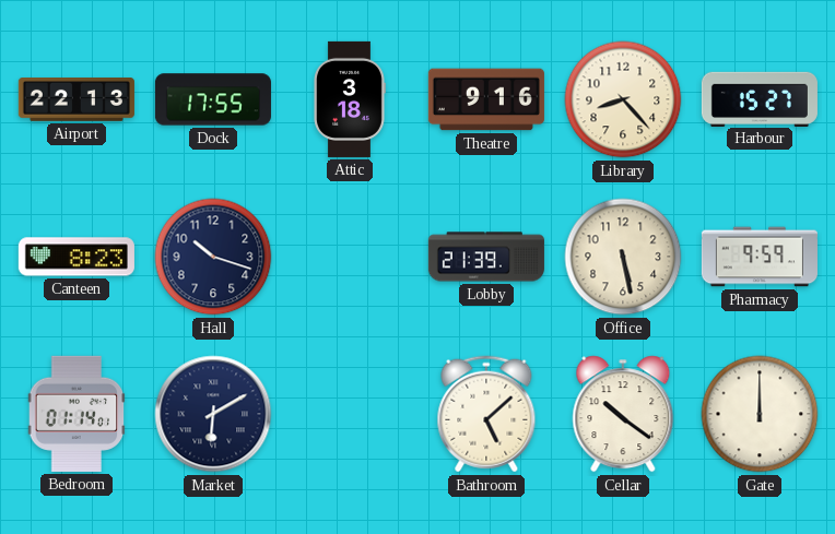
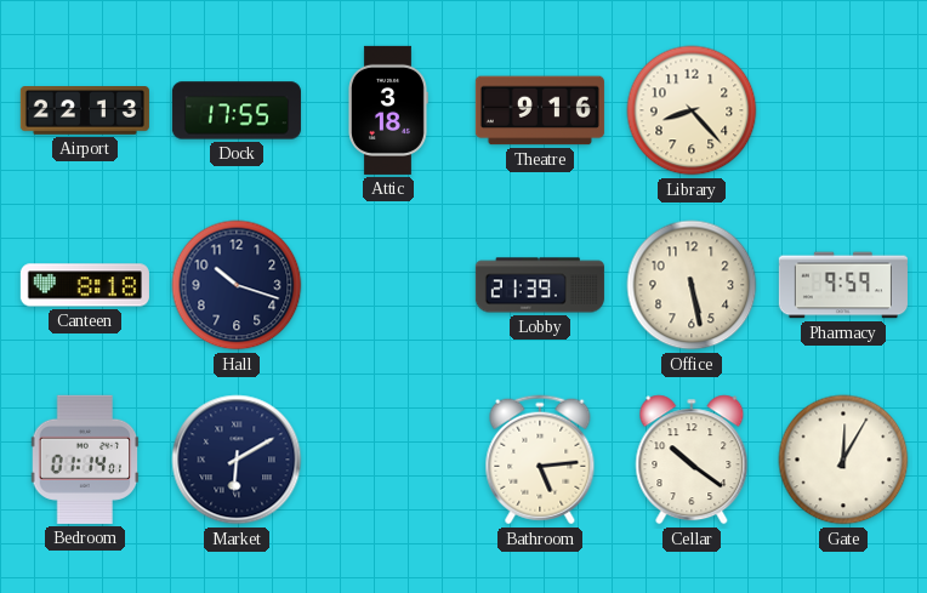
Harbour: 15:27 -> none
Canteen: 8:23 -> 8:18
Bathroom: 5:08 -> 5:14
Gate: 12:00 -> 12:05
